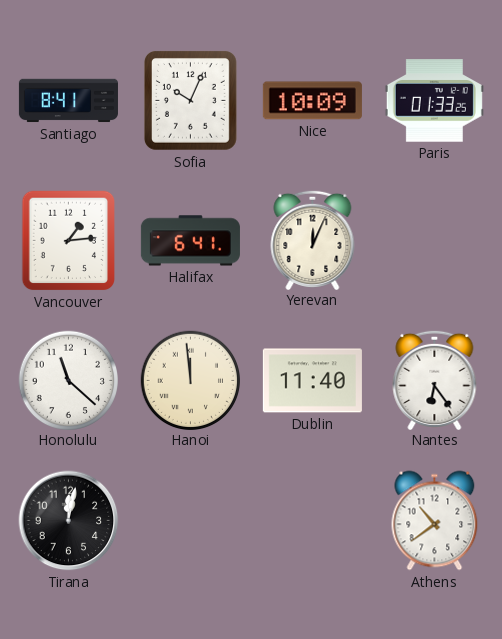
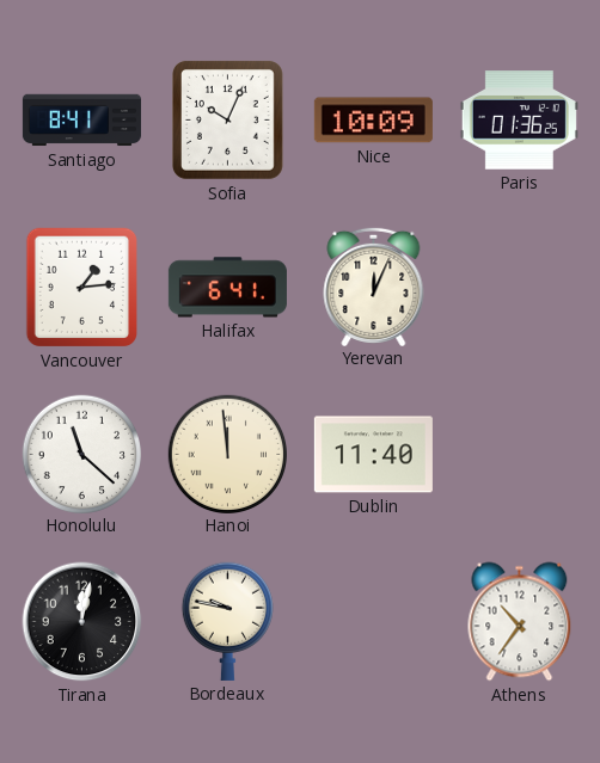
Paris: 01:33 -> 01:36
Nantes: 6:24 -> none
Bordeaux: none -> 9:47
Athens: 10:39 -> 10:36
